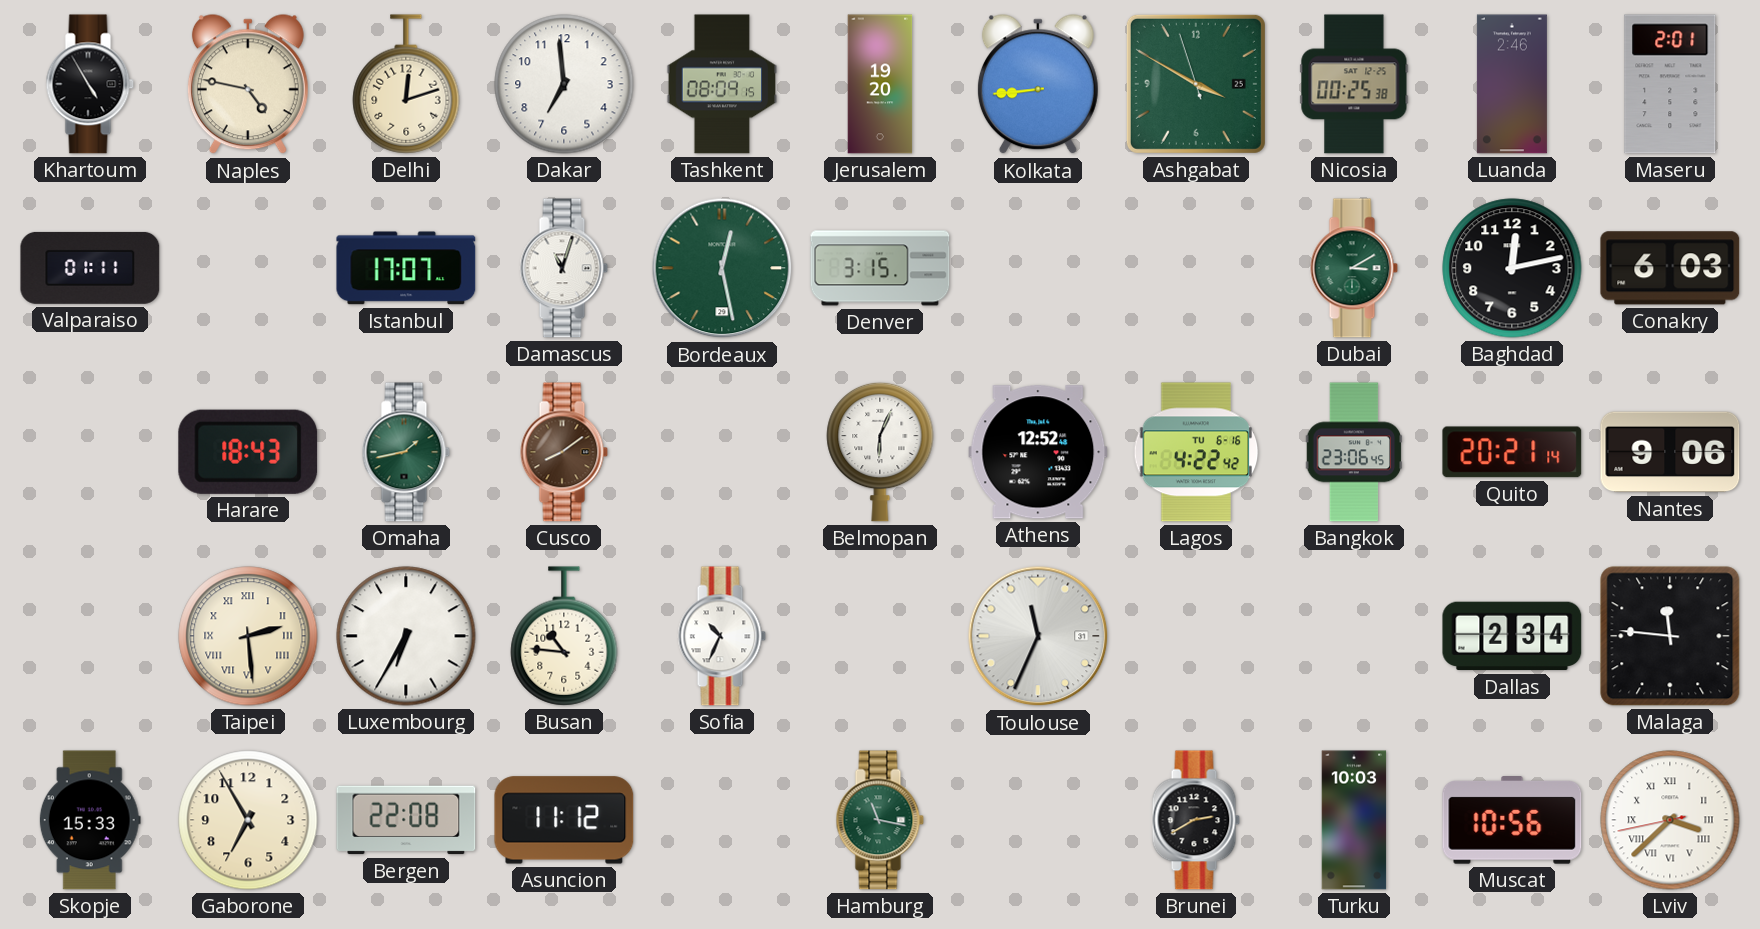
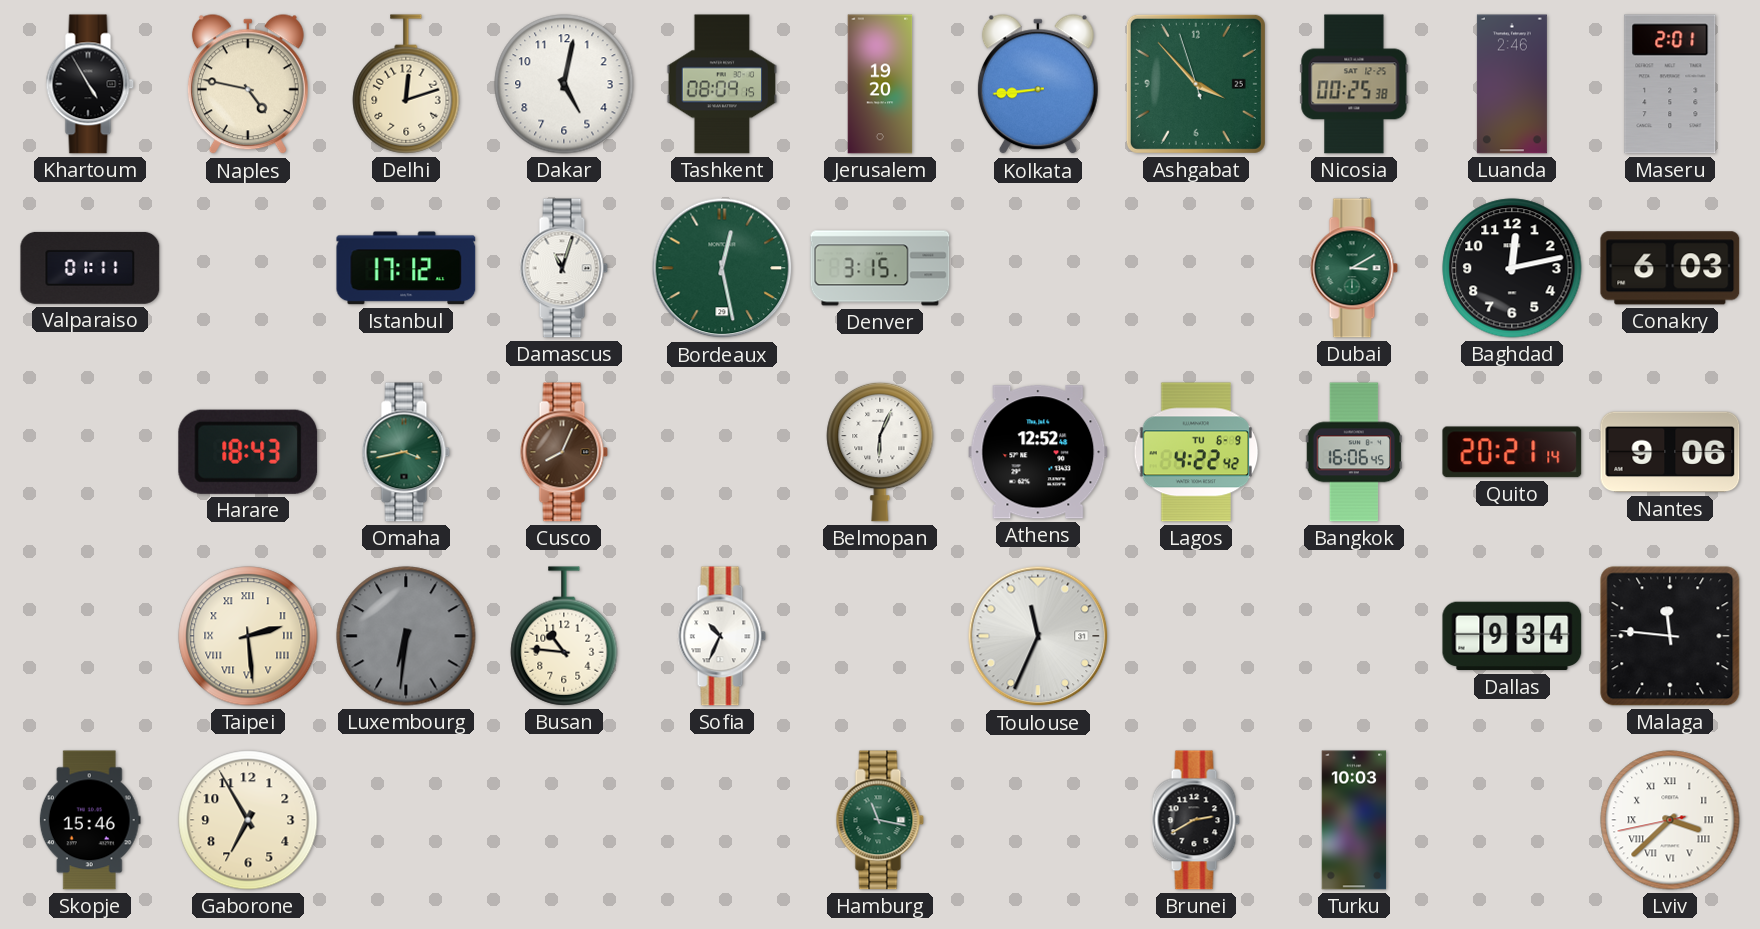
Dakar: 6:59 -> 5:02
Ashgabat: 3:49 -> 3:52
Istanbul: 17:07 -> 17:12
Omaha: 1:43 -> 3:43
Cusco: 8:09 -> 8:04
Lagos date: TU 6-16 -> TU 6-9
Bangkok: 23:06 -> 16:06
Luxembourg: 6:35 -> 6:31
Luxembourg dial: white -> grey
Dallas: 2:34 -> 9:34
Skopje: 15:33 -> 15:46
Bergen: 22:08 -> none
Asuncion: 11:12 -> none
Muscat: 10:56 -> none
